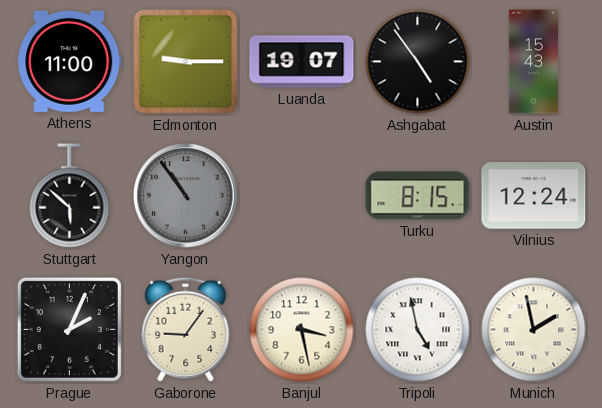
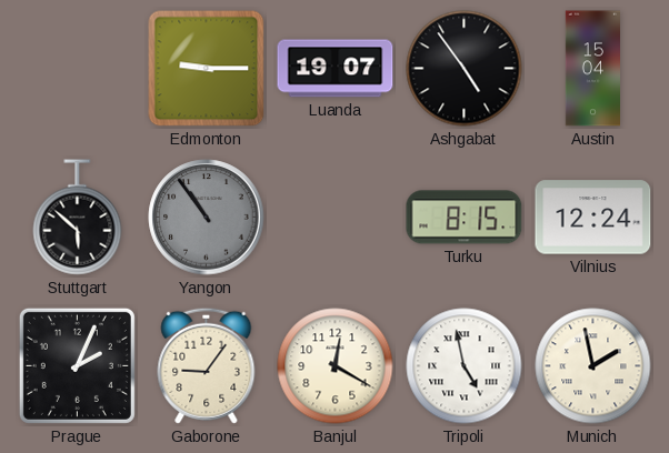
Athens: 11:00 -> none
Austin: 15:43 -> 15:04
Banjul: 3:28 -> 12:20
